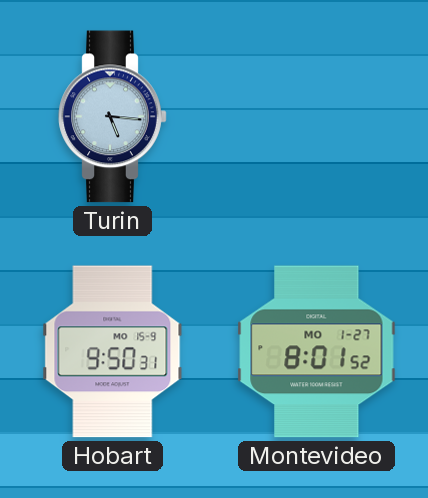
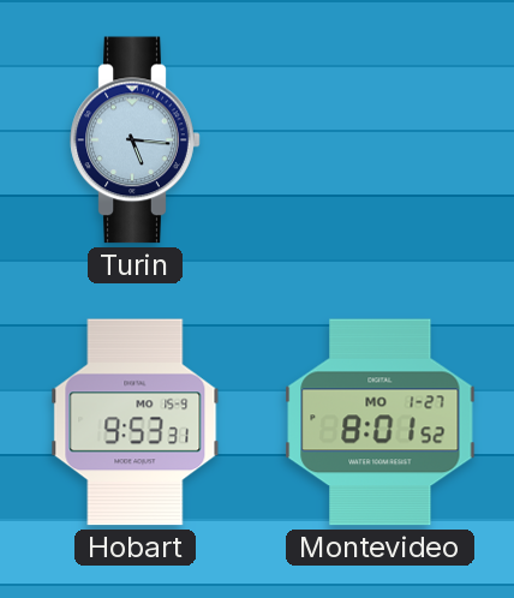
Hobart: 9:50 -> 9:53
